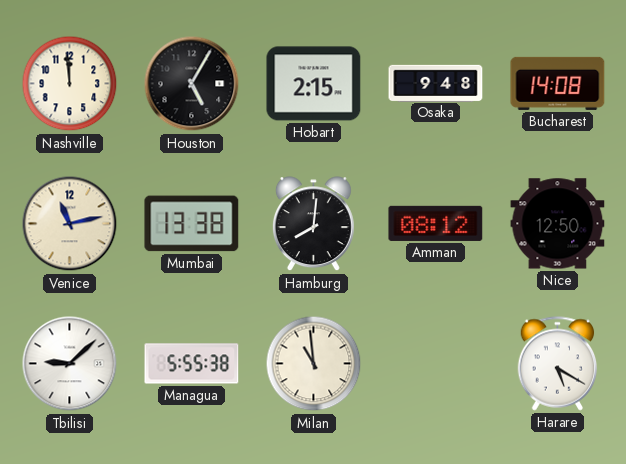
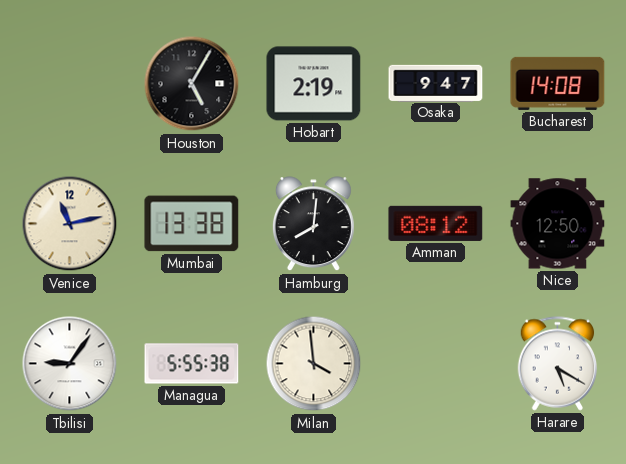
Nashville: 11:59 -> none
Hobart: 2:15 -> 2:19
Osaka: 9:48 -> 9:47
Tbilisi: 9:08 -> 9:06
Milan: 10:59 -> 3:59
